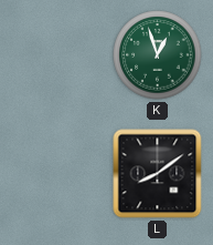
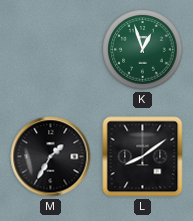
M: none -> 1:35
